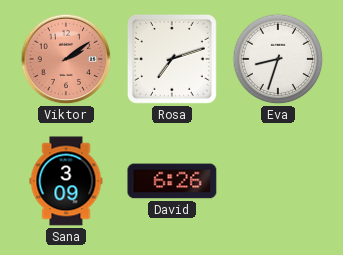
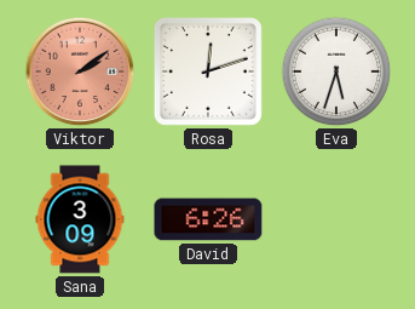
Rosa: 7:12 -> 12:12
Eva: 8:33 -> 5:33
